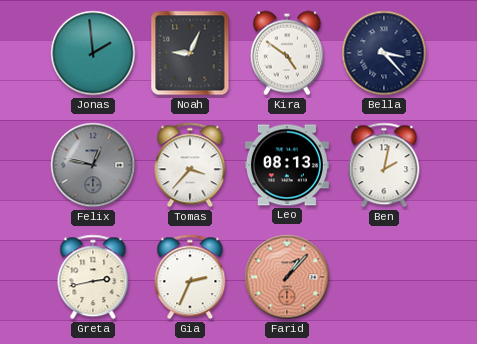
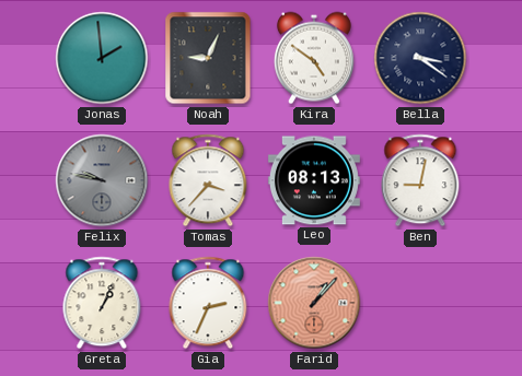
Bella: 3:23 -> 3:21
Felix: 12:47 -> 9:47
Ben: 2:02 -> 9:02
Greta: 2:43 -> 1:04
